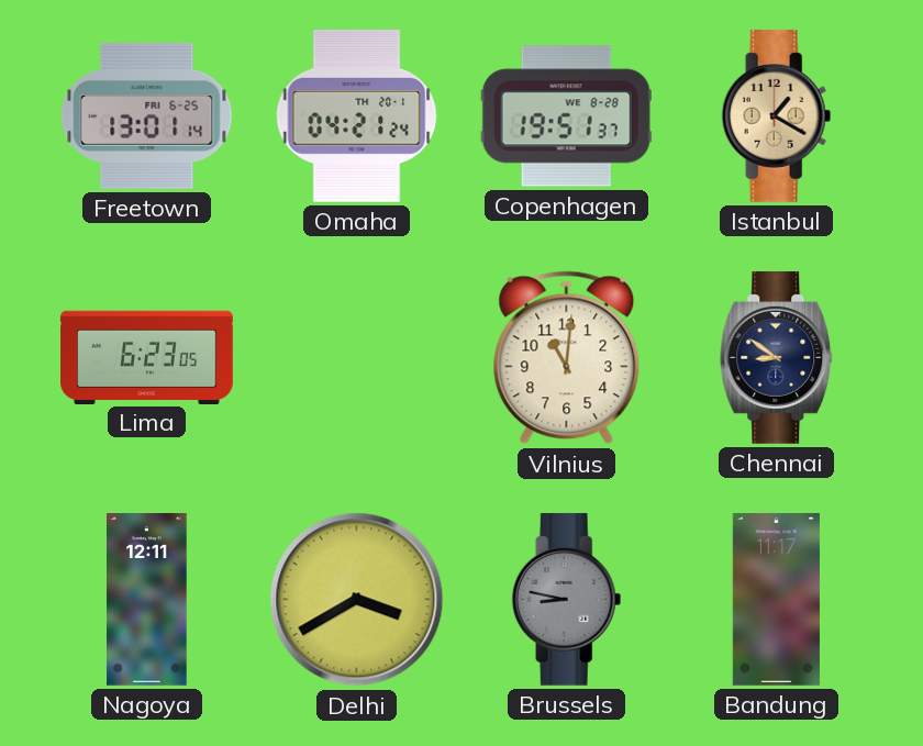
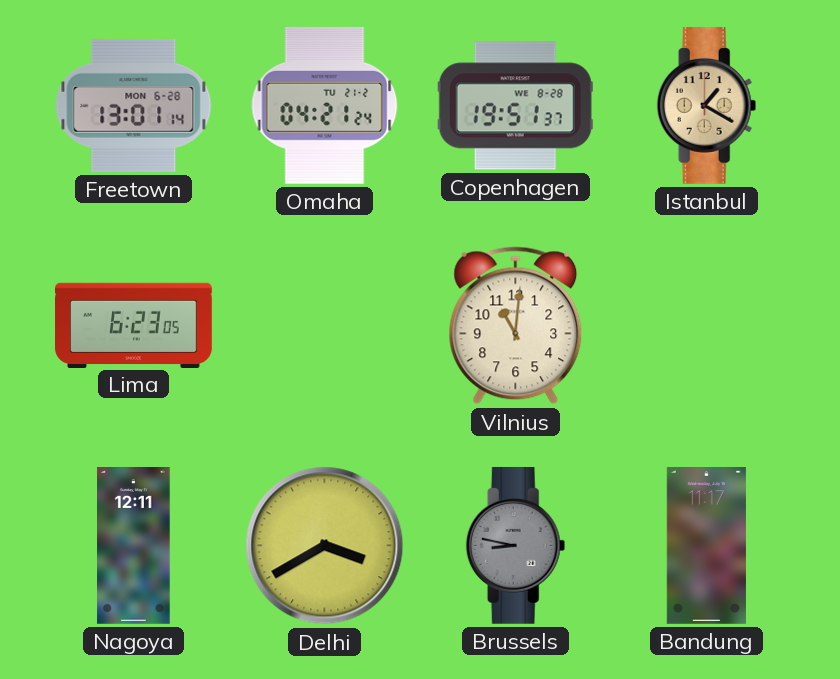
Freetown date: FRI 6-25 -> MON 6-28
Omaha date: TH 20-1 -> TU 21-2
Chennai: 8:51 -> none
